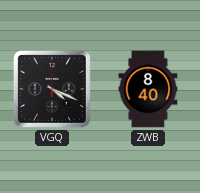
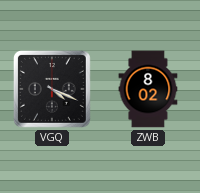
ZWB: 8:40 -> 8:02
